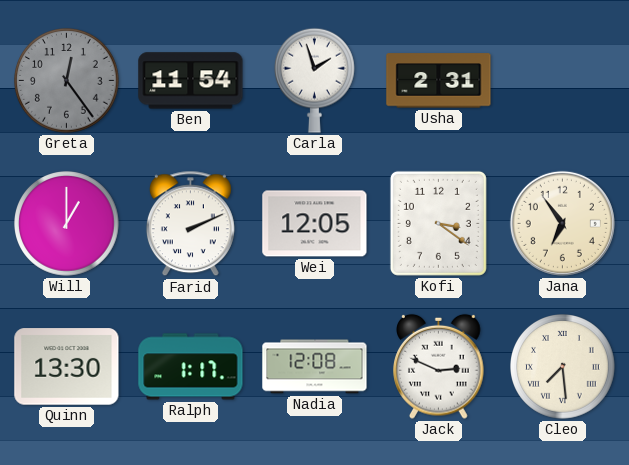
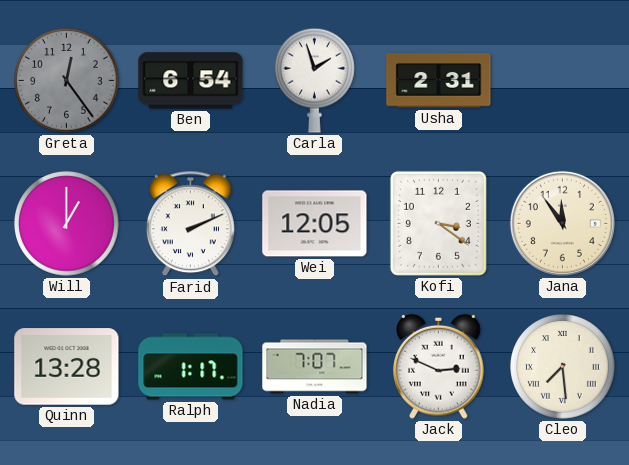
Ben: 11:54 -> 6:54
Jana: 6:54 -> 11:54
Quinn: 13:30 -> 13:28
Nadia: 12:08 -> 7:07
